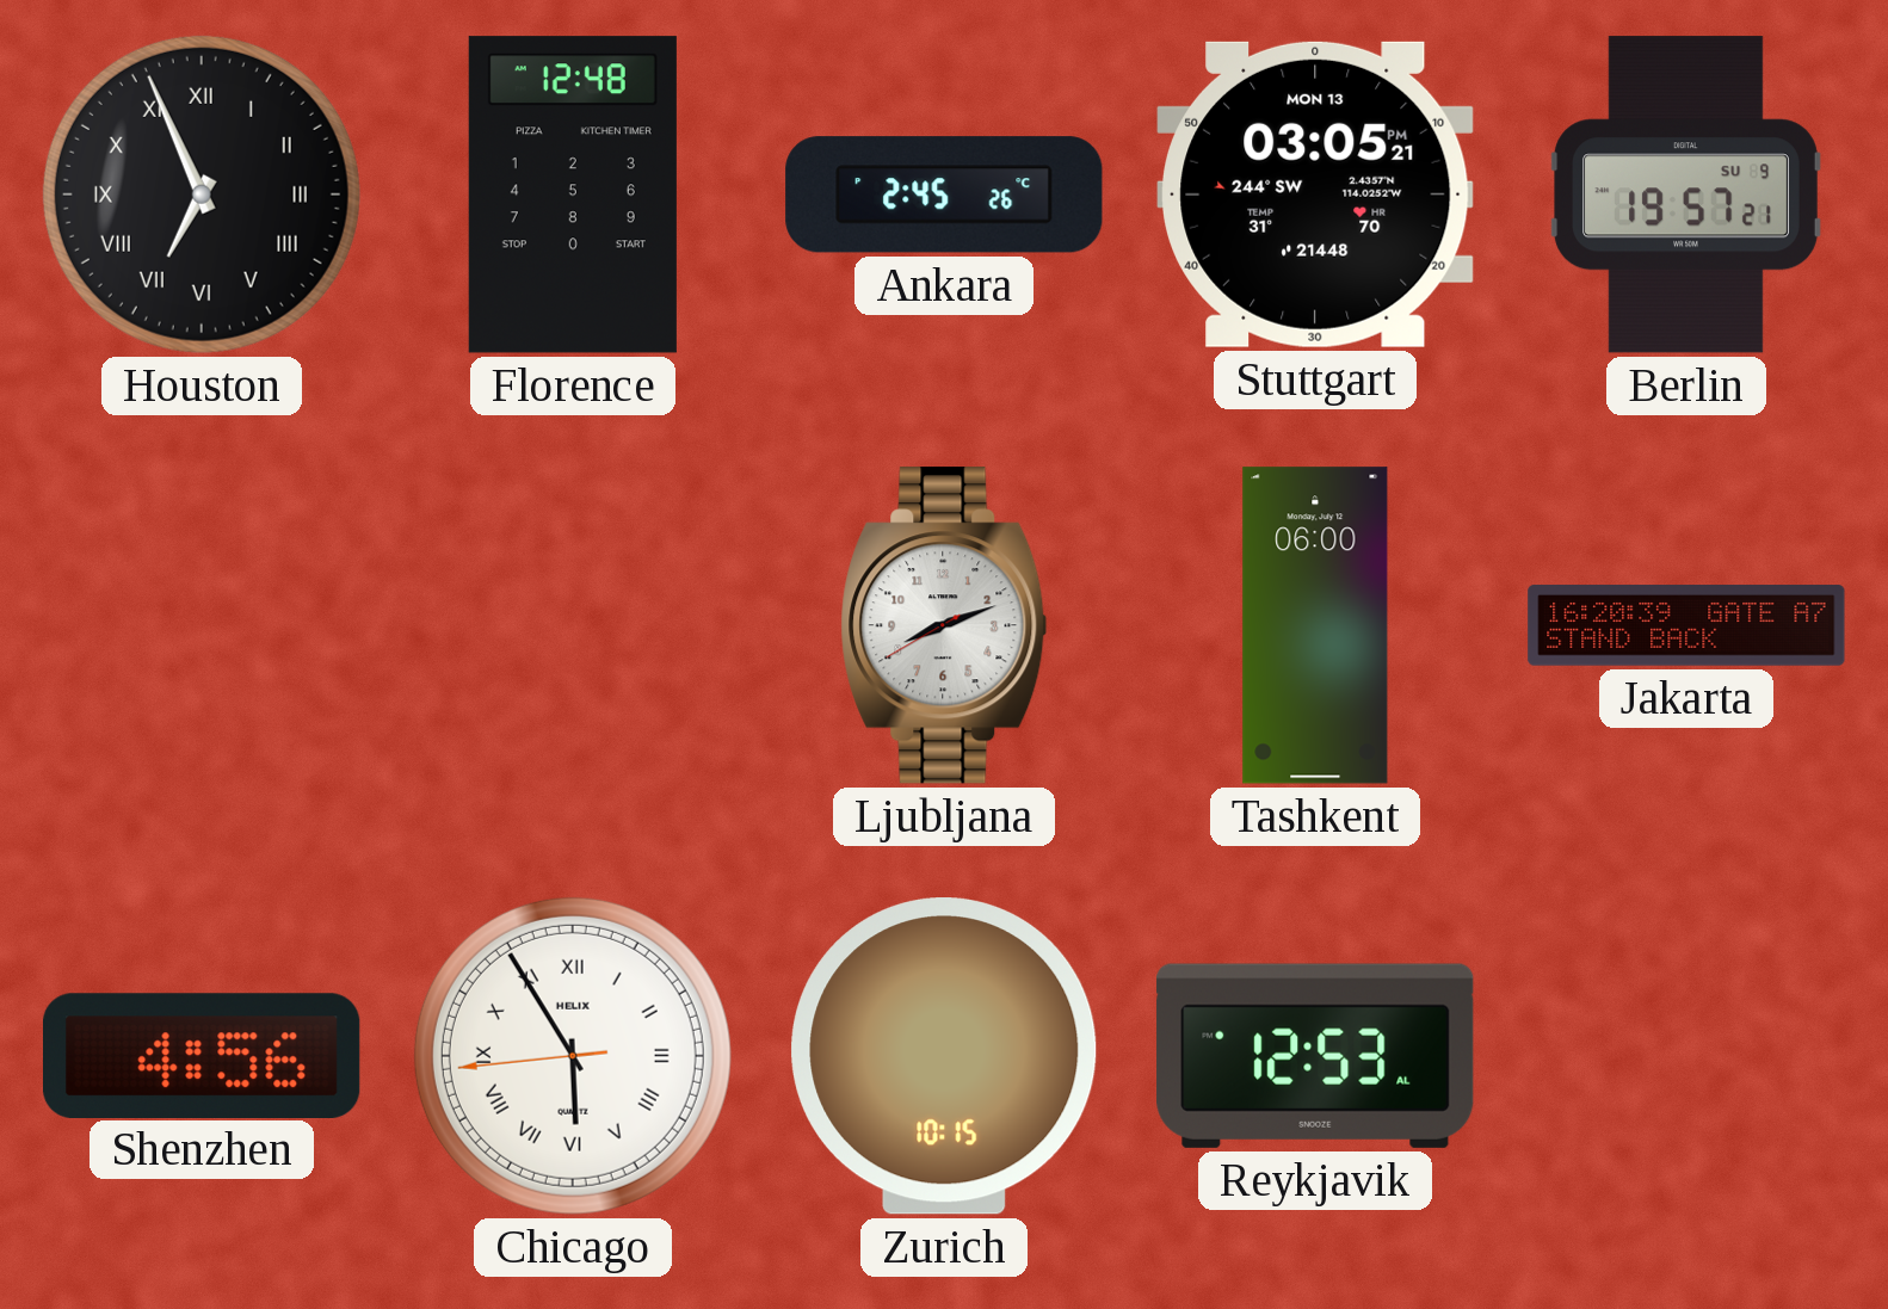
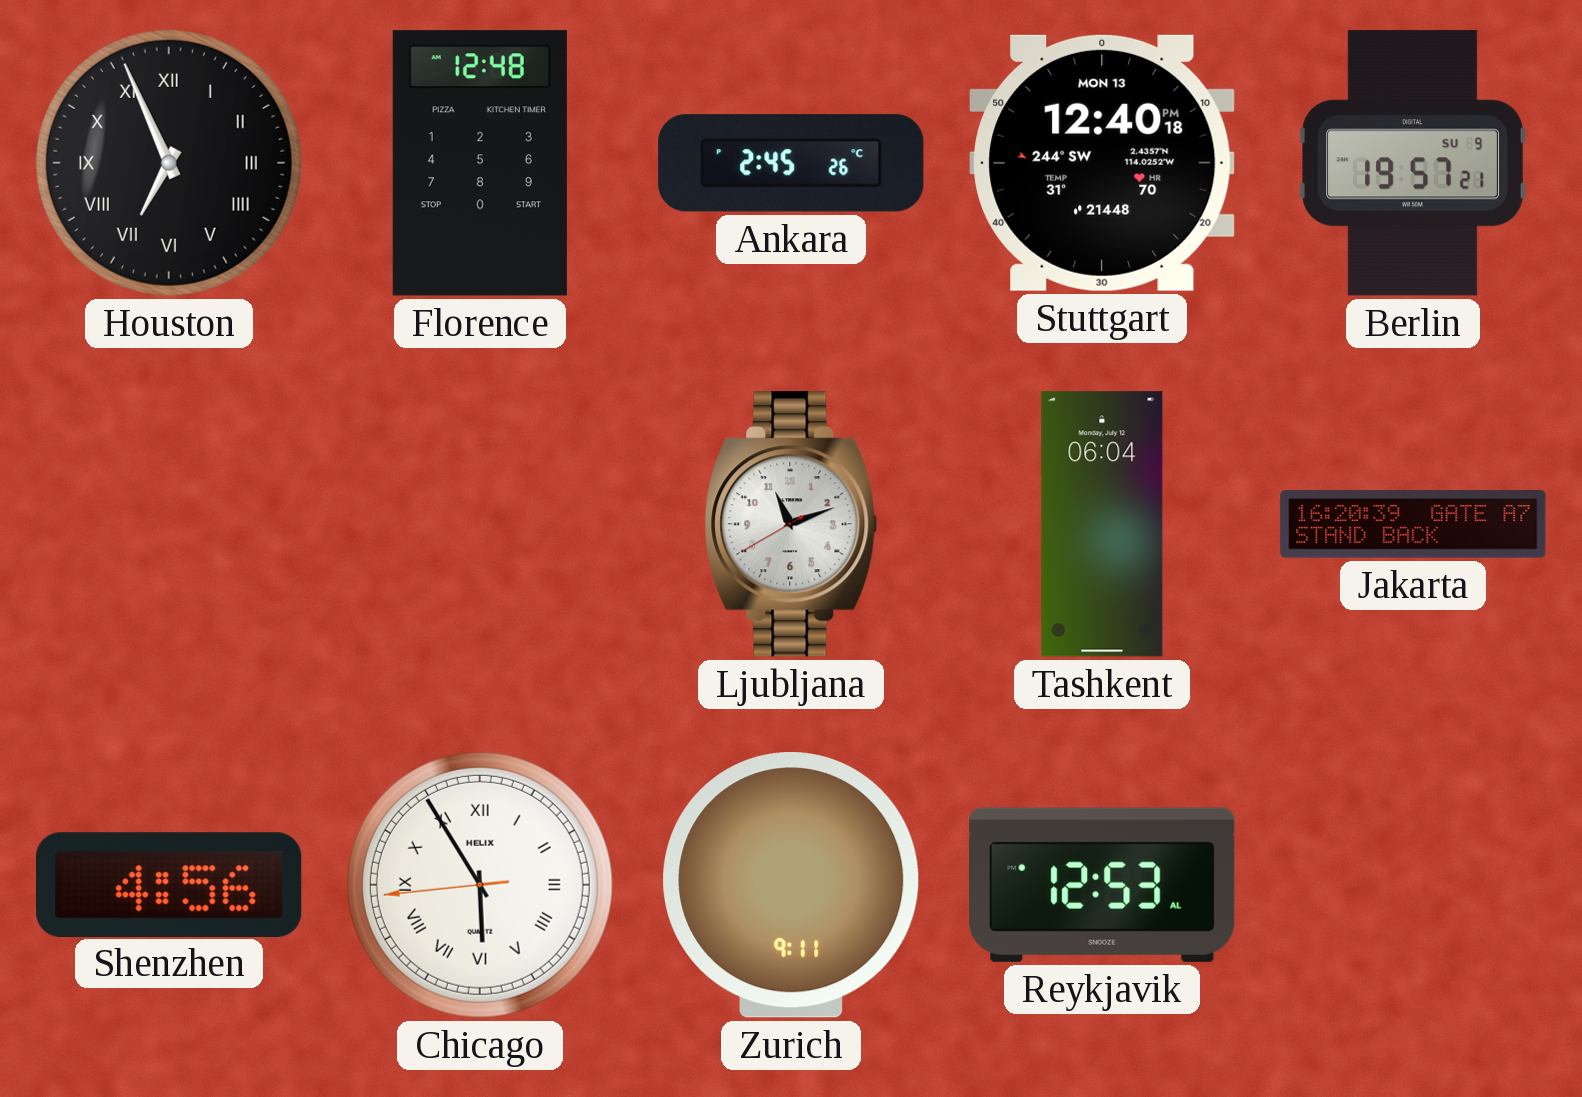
Stuttgart: 03:05 -> 12:40
Ljubljana: 8:11 -> 11:11
Tashkent: 06:00 -> 06:04
Zurich: 10:15 -> 9:11
